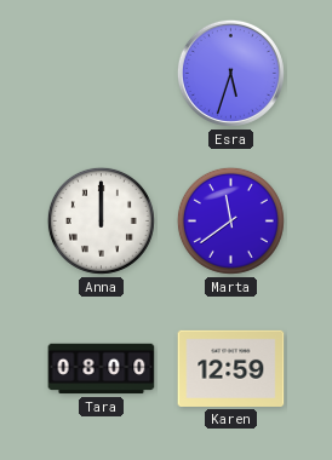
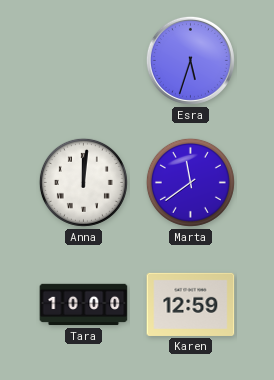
Anna: 12:00 -> 12:01
Tara: 08:00 -> 10:00
